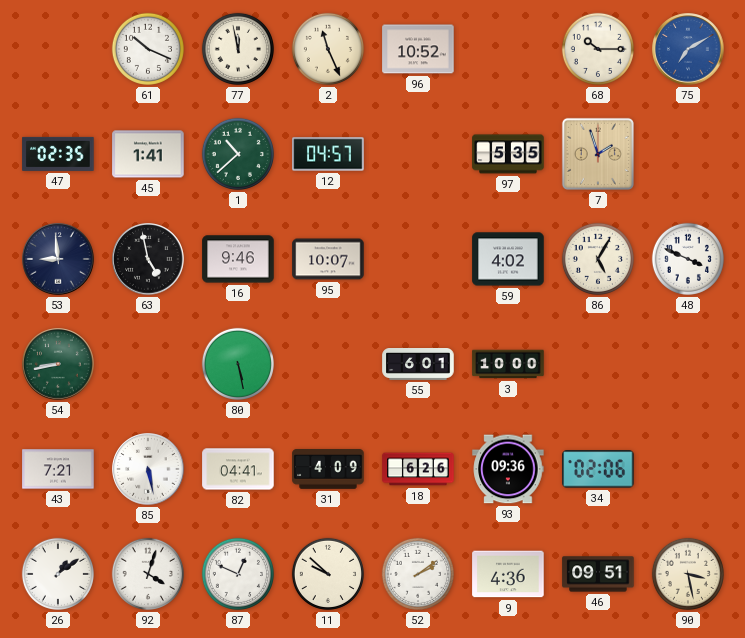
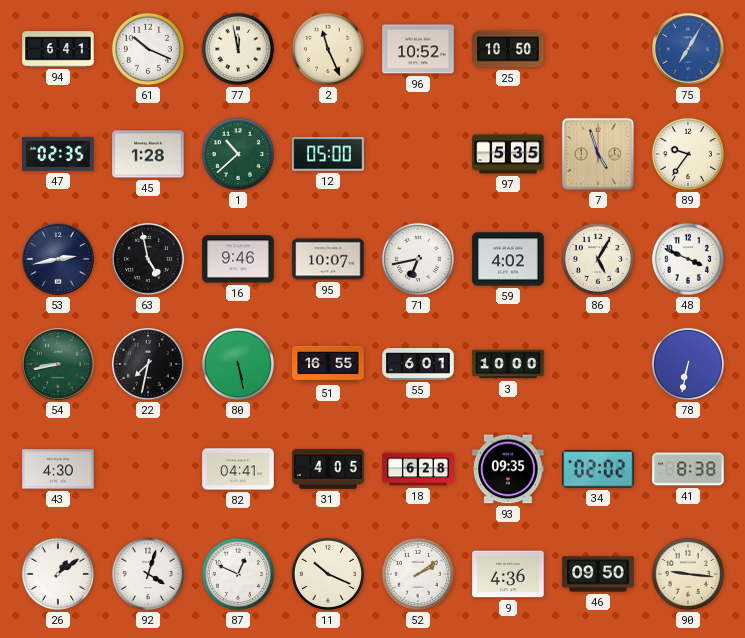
94: none -> 6:41
25: none -> 10:50
68: 10:15 -> none
75: 7:10 -> 7:05
45: 1:41 -> 1:28
12: 04:57 -> 05:00
7: 1:57 -> 4:57
89: none -> 9:36
53: 8:59 -> 2:43
71: none -> 6:43
22: none -> 7:32
51: none -> 16:55
78: none -> 6:32
43: 7:21 -> 4:30
85: 5:28 -> none
31: 4:09 -> 4:05
18: 6:26 -> 6:28
93: 09:36 -> 09:35
34: 02:06 -> 02:02
41: none -> 8:38
11: 9:52 -> 10:19
46: 09:51 -> 09:50
90: 3:28 -> 9:16
